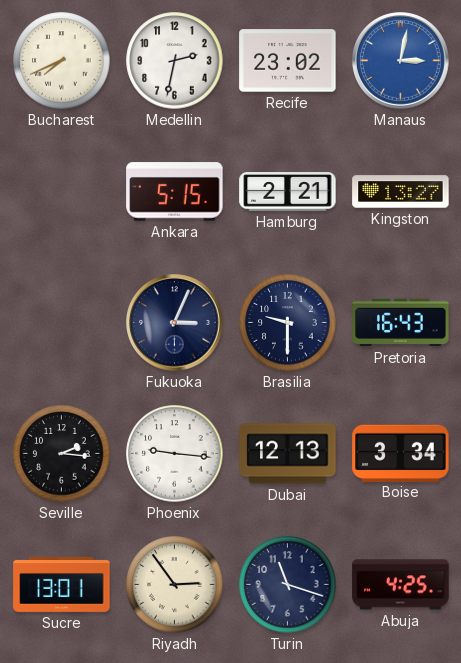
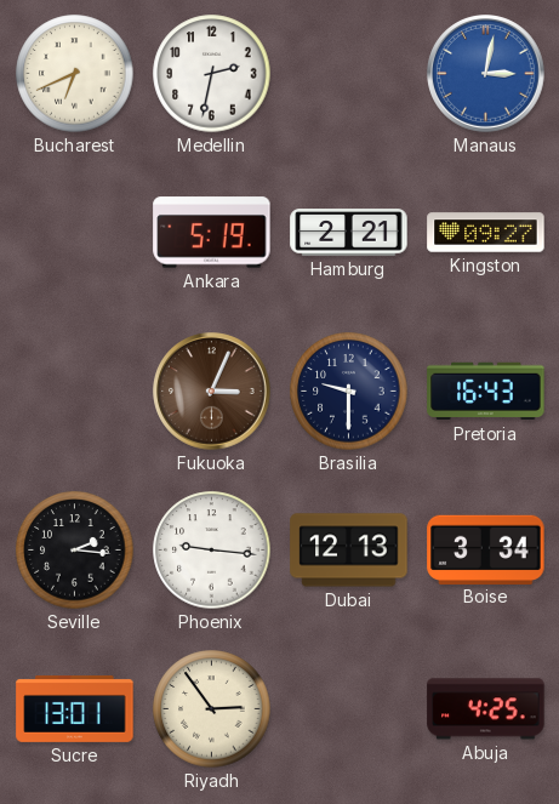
Bucharest: 7:41 -> 6:41
Recife: 23:02 -> none
Ankara: 5:15 -> 5:19
Kingston: 13:27 -> 09:27
Fukuoka dial: navy -> brown
Turin: 11:18 -> none
